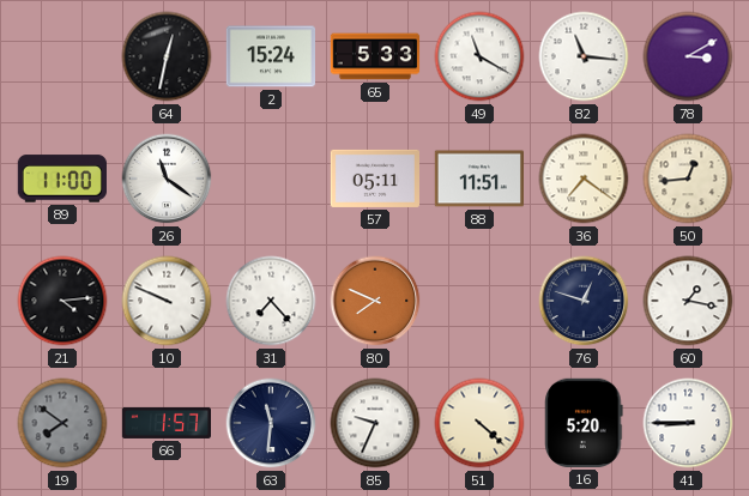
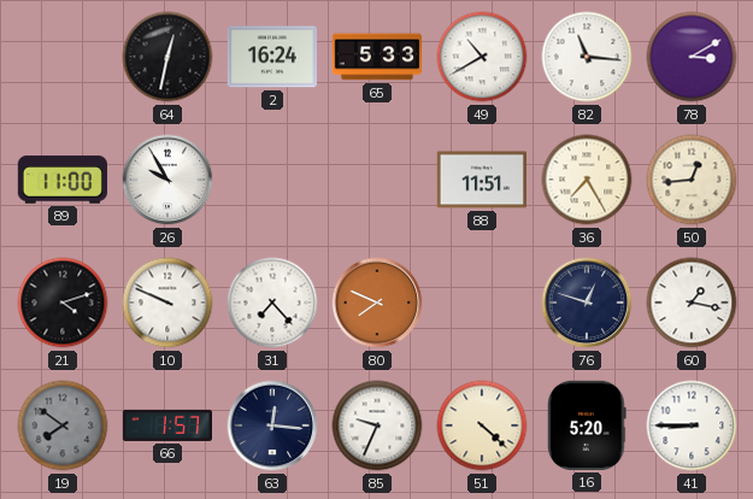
2: 15:24 -> 16:24
49: 11:20 -> 10:40
26: 11:21 -> 9:55
57: 05:11 -> none
36: 7:21 -> 7:25
21: 4:14 -> 4:12
63: 11:31 -> 12:16
